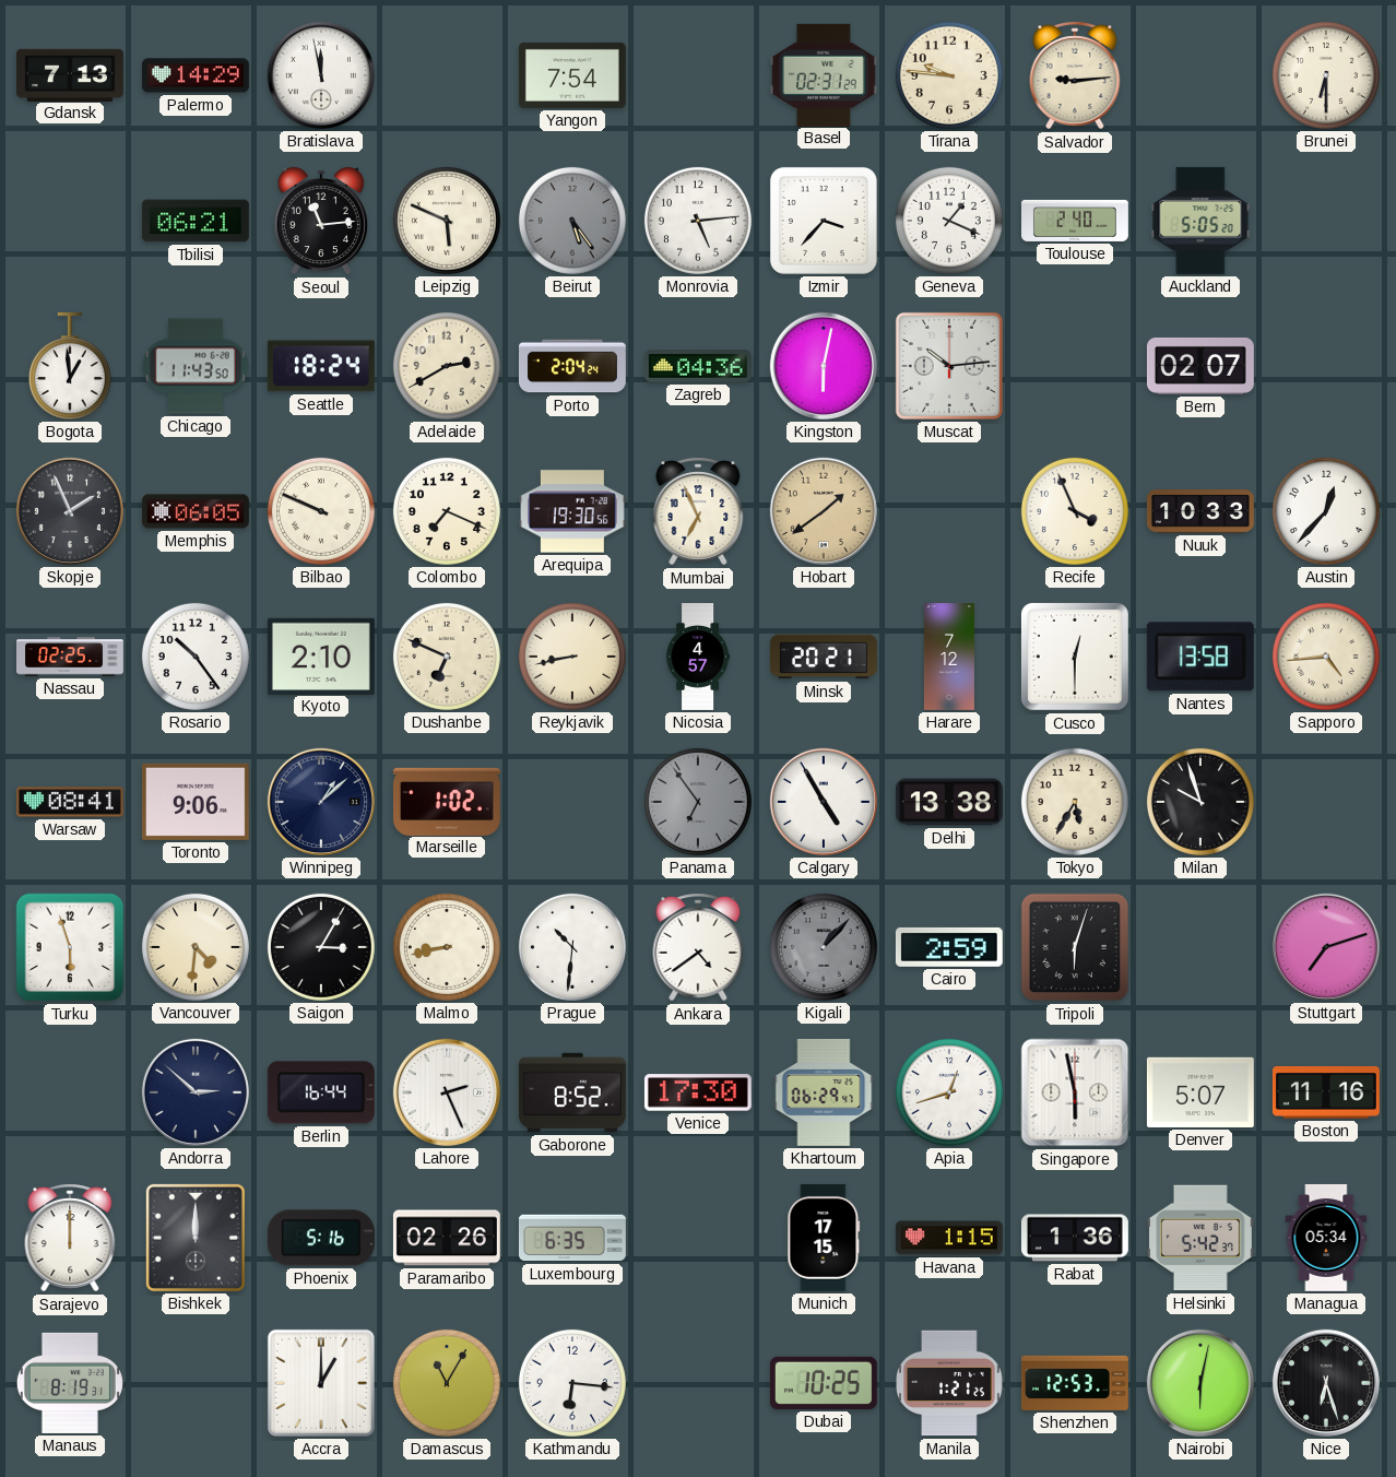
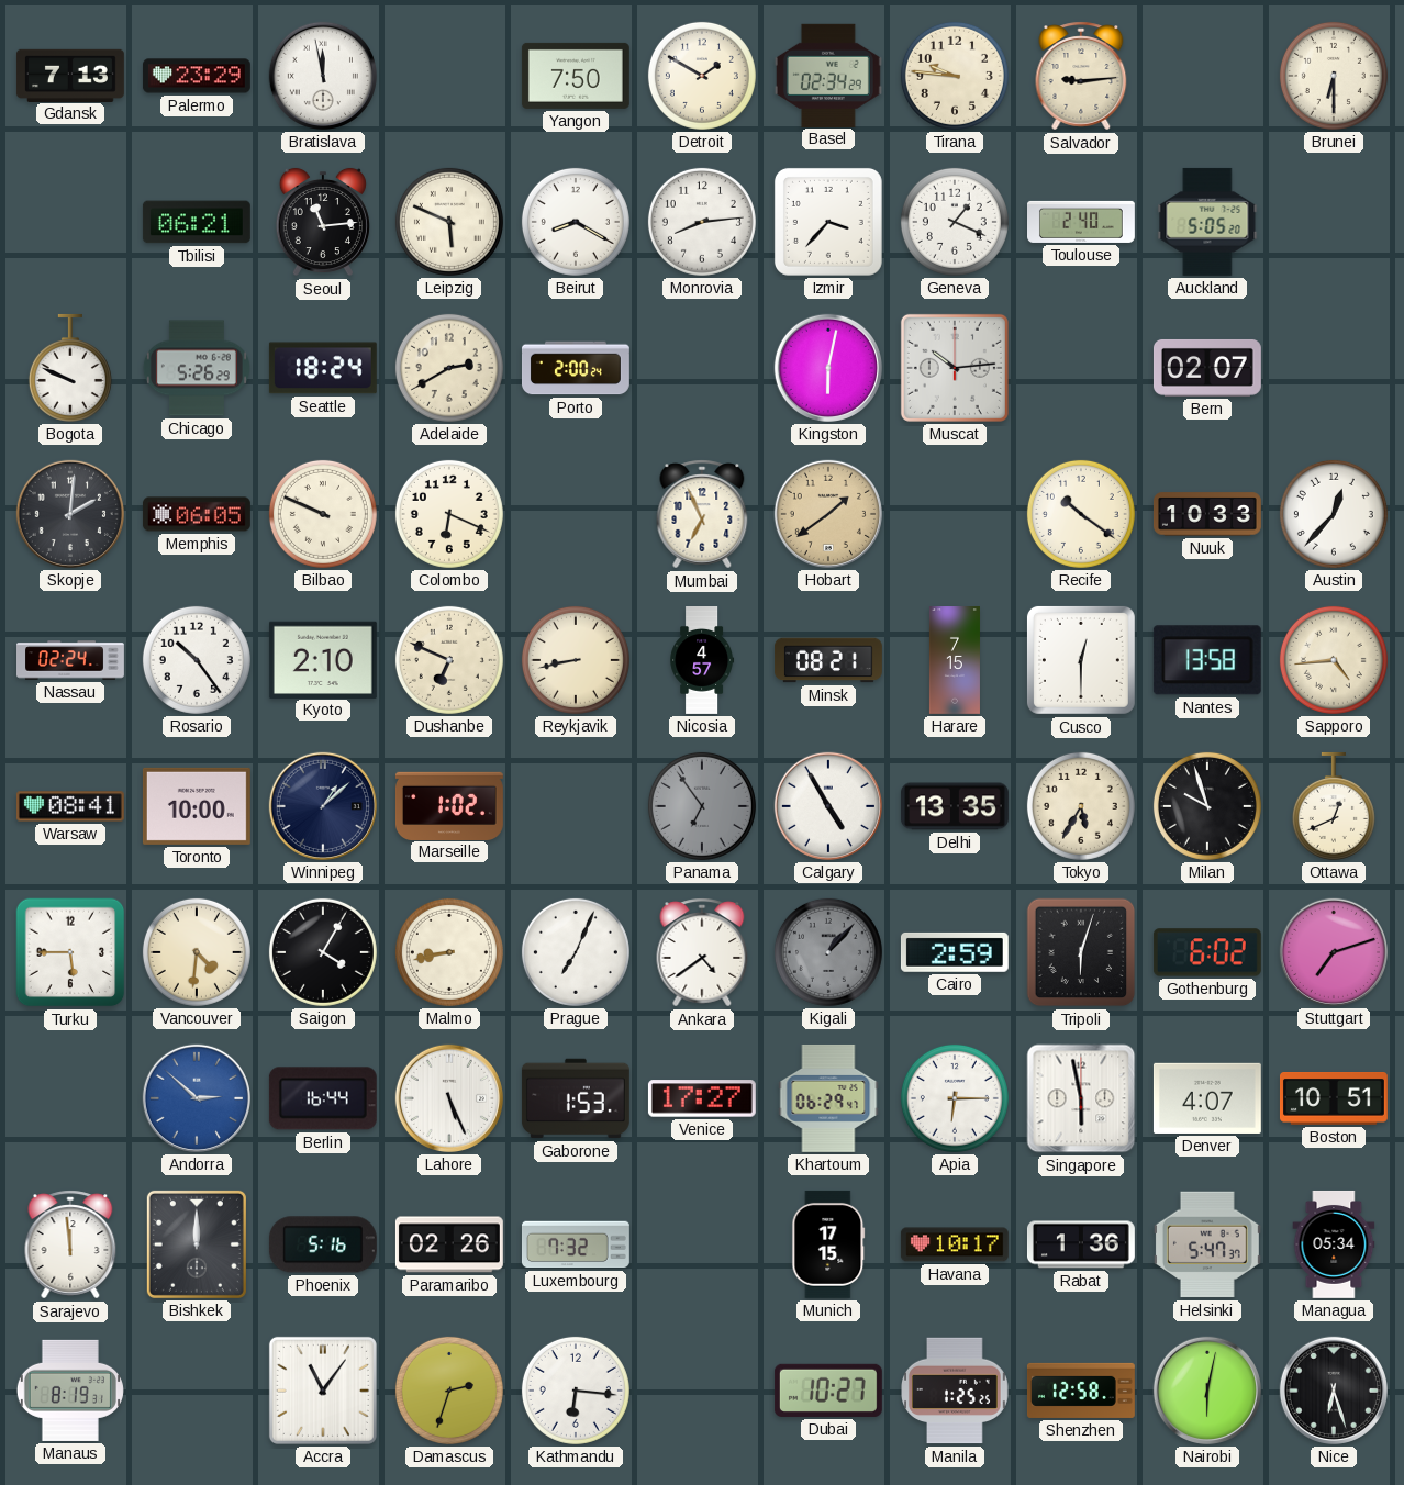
Palermo: 14:29 -> 23:29
Yangon: 7:54 -> 7:50
Detroit: none -> 1:50
Basel: 02:31 -> 02:34
Beirut: 5:24 -> 8:20
Beirut dial: grey -> white
Monrovia: 5:14 -> 8:14
Bogota: 12:59 -> 9:49
Chicago: 11:43 -> 5:26
Porto: 2:04 -> 2:00
Zagreb: 04:36 -> none
Skopje: 1:56 -> 2:01
Colombo: 7:19 -> 6:19
Arequipa: 19:30 -> none
Recife: 3:56 -> 10:21
Nassau: 02:25 -> 02:24
Minsk: 20:21 -> 08:21
Harare: 7:12 -> 7:15
Toronto: 9:06 -> 10:00
Delhi: 13:38 -> 13:35
Ottawa: none -> 12:41
Turku: 5:57 -> 5:45
Saigon: 3:05 -> 4:05
Prague: 10:31 -> 7:04
Gothenburg: none -> 6:02
Andorra dial: navy -> blue
Lahore: 2:26 -> 5:26
Gaborone: 8:52 -> 1:53
Venice: 17:30 -> 17:27
Apia: 12:42 -> 6:15
Denver: 5:07 -> 4:07
Boston: 11:16 -> 10:51
Sarajevo: 12:00 -> 11:59
Luxembourg: 6:35 -> 7:32
Havana: 1:15 -> 10:17
Helsinki: 5:42 -> 5:47
Accra: 1:00 -> 11:06
Damascus: 11:05 -> 2:33
Dubai: 10:25 -> 10:27
Manila: 1:21 -> 1:25
Shenzhen: 12:53 -> 12:58
